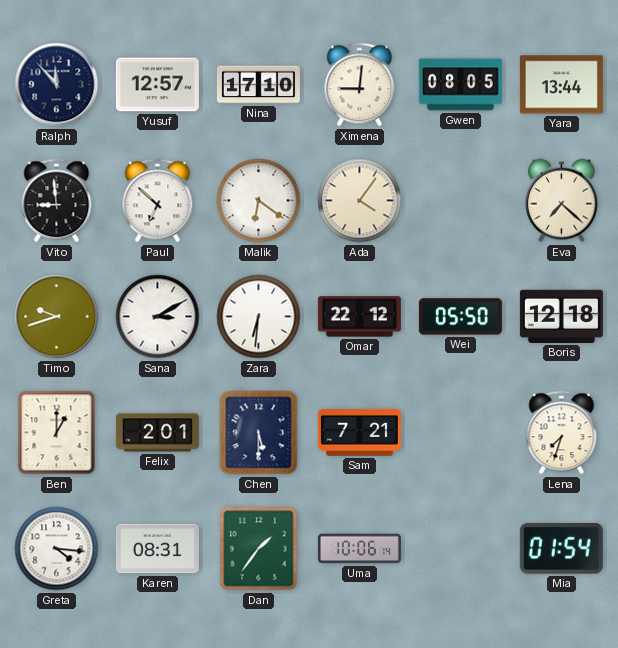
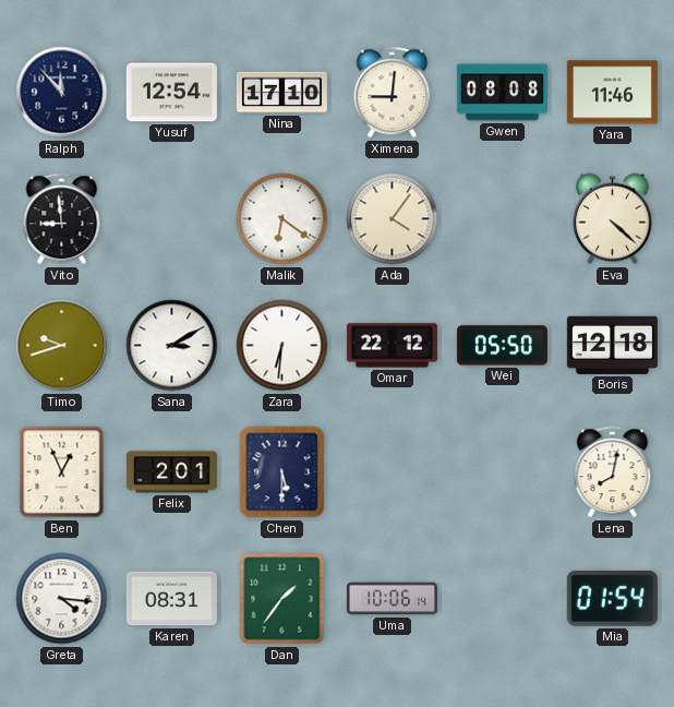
Yusuf: 12:57 -> 12:54
Gwen: 08:05 -> 08:08
Yara: 13:44 -> 11:46
Paul: 6:52 -> none
Eva: 7:22 -> 4:22
Ben: 1:00 -> 12:56
Sam: 7:21 -> none
Lena: 7:33 -> 8:02
